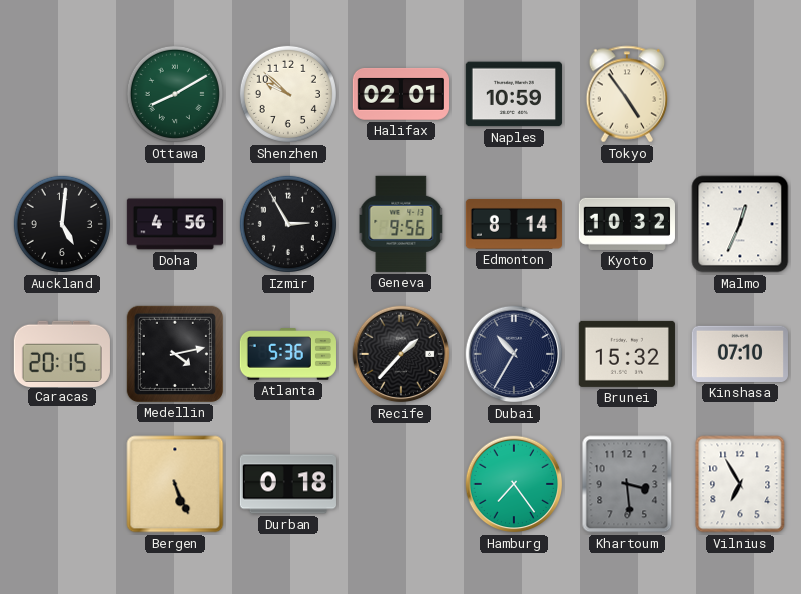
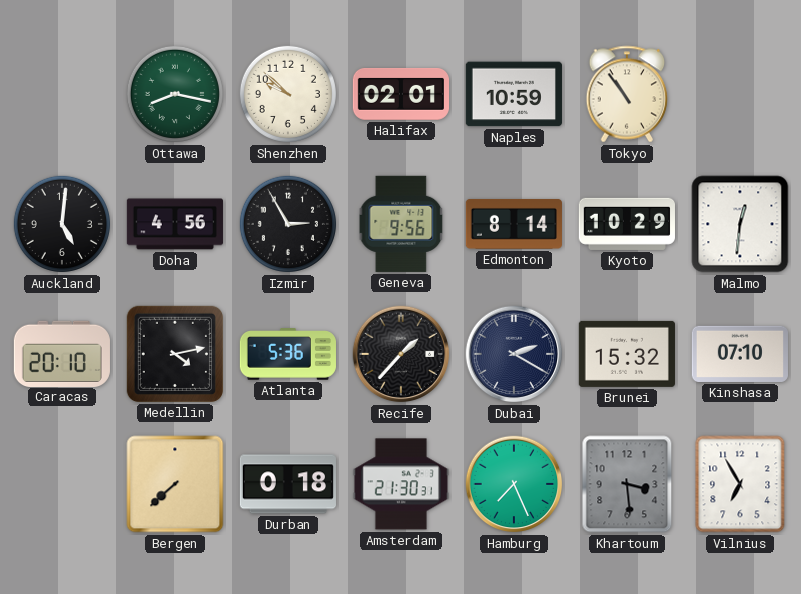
Ottawa: 8:10 -> 8:17
Tokyo: 4:54 -> 10:54
Kyoto: 10:32 -> 10:29
Malmo: 12:34 -> 12:31
Caracas: 20:15 -> 20:10
Dubai: 10:35 -> 2:20
Bergen: 5:26 -> 7:38
Amsterdam: none -> 21:30
Hamburg: 7:24 -> 7:26
